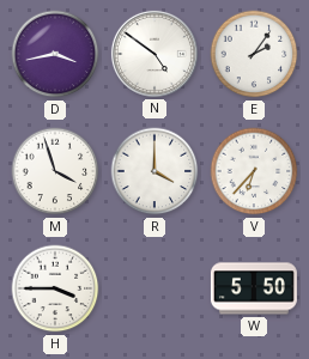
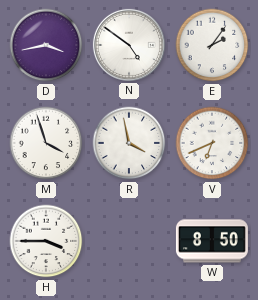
R: 4:00 -> 3:58
V: 6:37 -> 6:41
W: 5:50 -> 8:50
